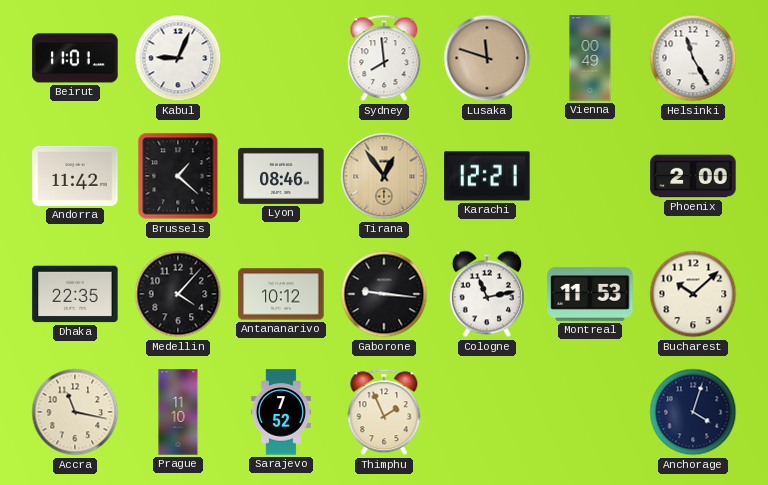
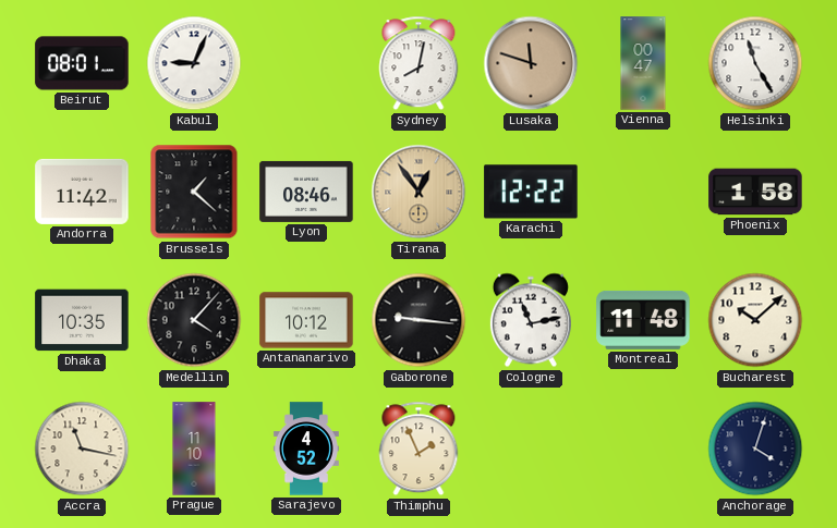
Beirut: 11:01 -> 08:01
Sydney: 7:59 -> 8:02
Vienna: 00:49 -> 00:47
Karachi: 12:21 -> 12:22
Phoenix: 2:00 -> 1:58
Dhaka: 22:35 -> 10:35
Montreal: 11:53 -> 11:48
Sarajevo: 7:52 -> 4:52
